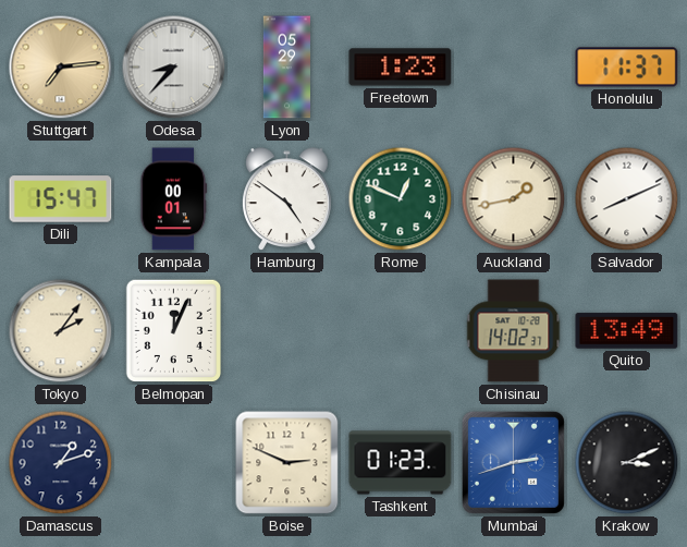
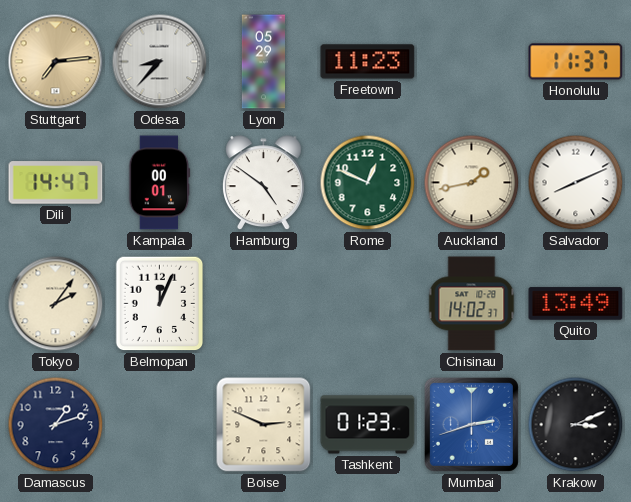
Freetown: 1:23 -> 11:23
Dili: 15:47 -> 14:47
